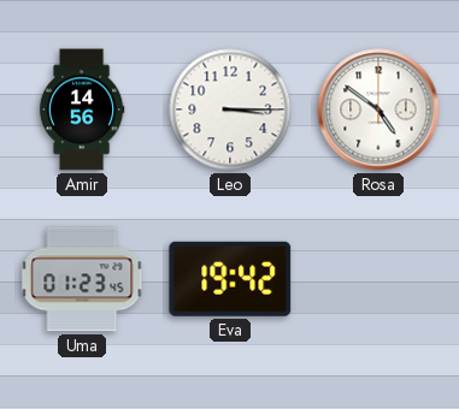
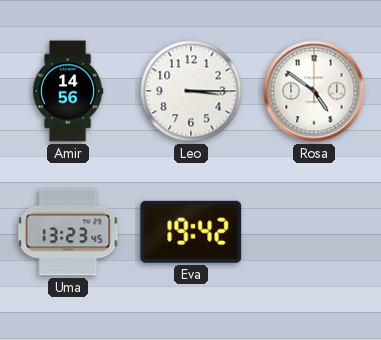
Uma: 01:23 -> 13:23
